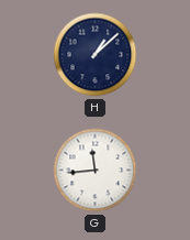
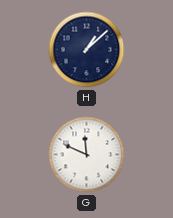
G: 11:44 -> 11:49
